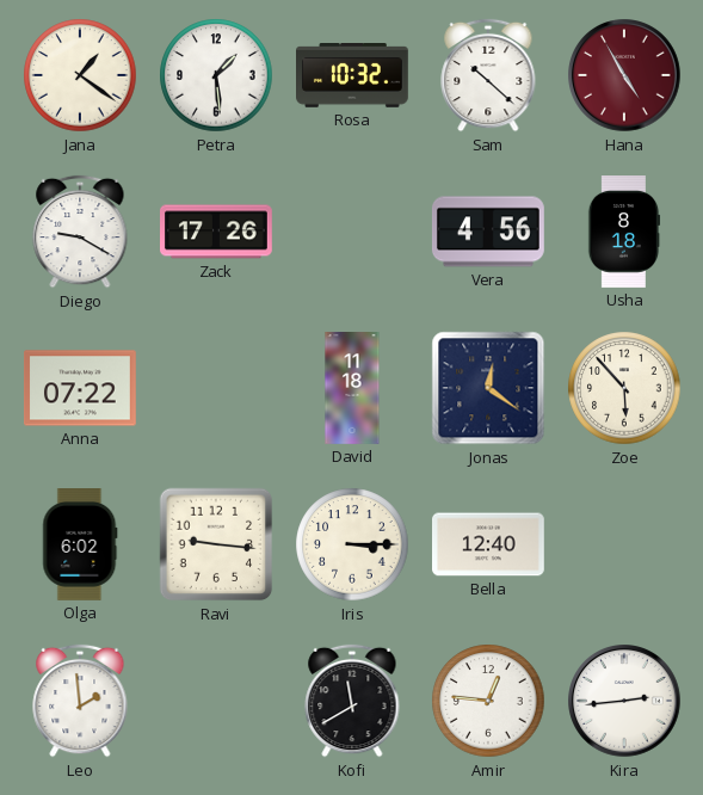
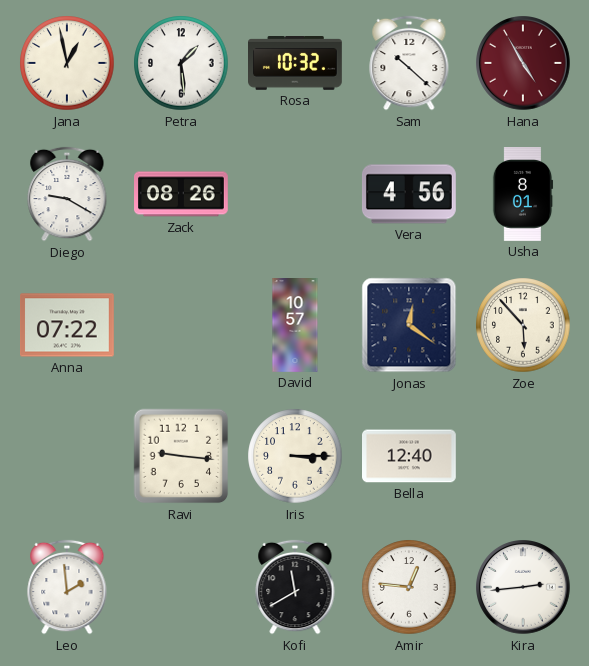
Jana: 1:21 -> 12:58
Zack: 17:26 -> 08:26
Usha: 8:18 -> 8:01
David: 11:18 -> 10:57
Olga: 6:02 -> none
